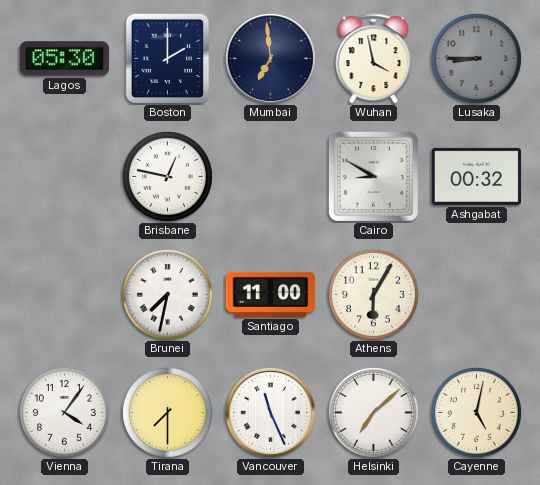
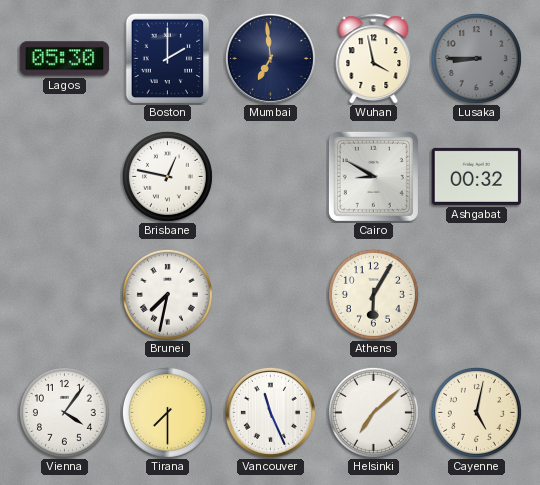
Santiago: 11:00 -> none
